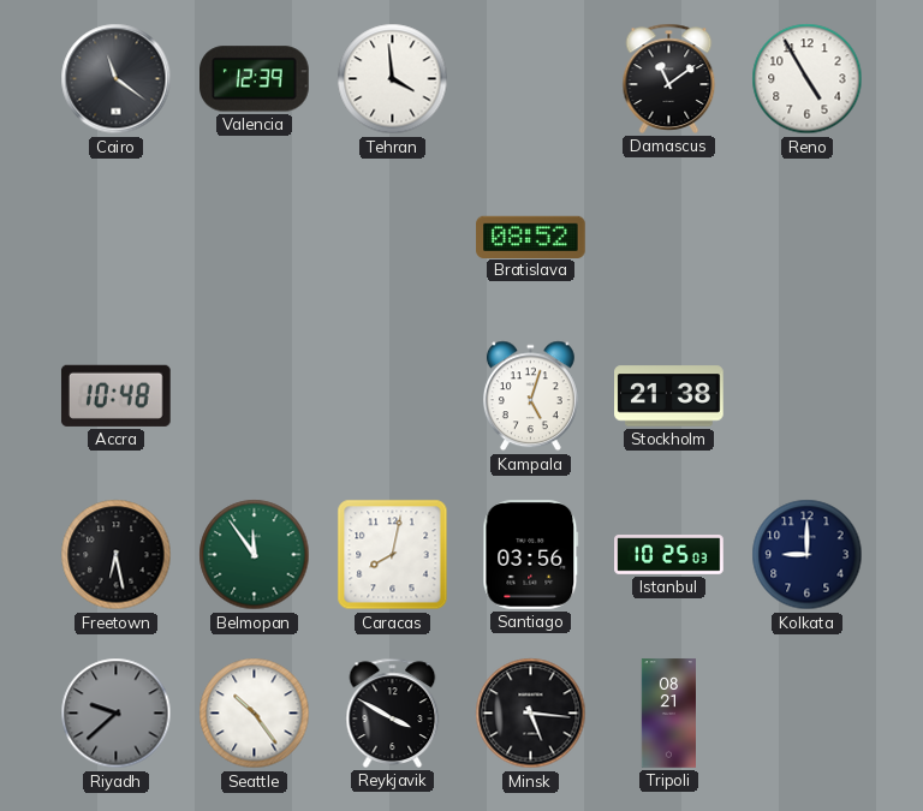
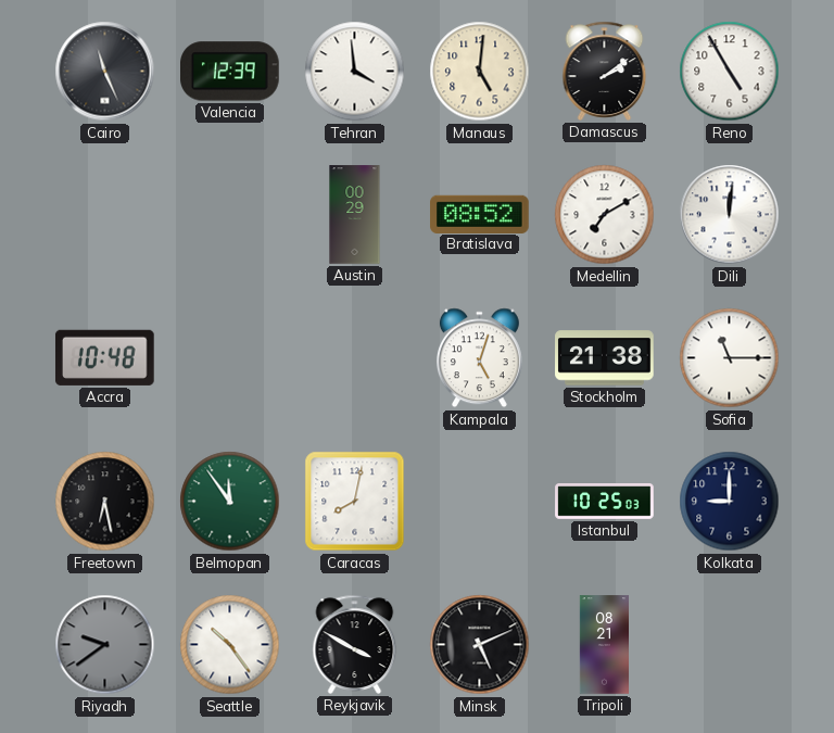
Cairo: 11:21 -> 11:26
Manaus: none -> 5:01
Damascus: 11:09 -> 2:09
Austin: none -> 00:29
Medellin: none -> 7:10
Dili: none -> 12:01
Sofia: none -> 11:15
Santiago: 03:56 -> none
Riyadh: 9:38 -> 9:39
Minsk: 5:16 -> 5:11
